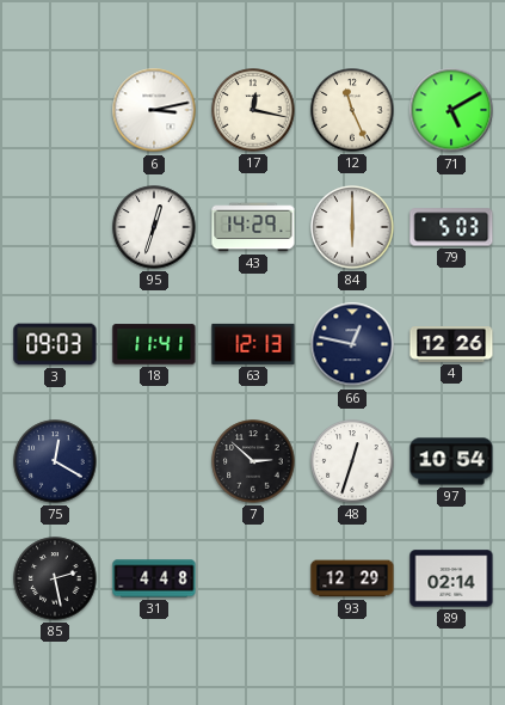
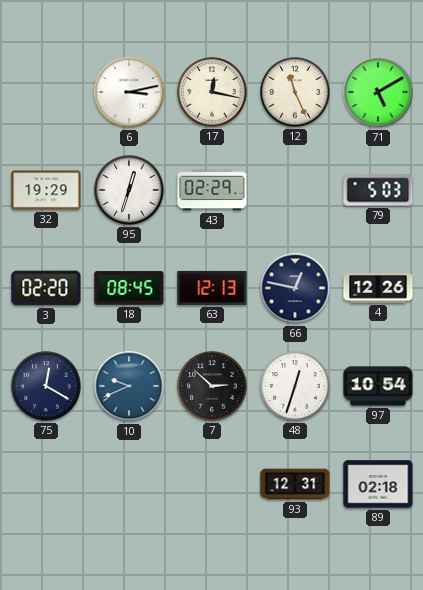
32: none -> 19:29
43: 14:29 -> 02:29
84: 6:00 -> none
3: 09:03 -> 02:20
18: 11:41 -> 08:45
10: none -> 9:41
85: 2:28 -> none
31: 4:48 -> none
93: 12:29 -> 12:31
89: 02:14 -> 02:18
